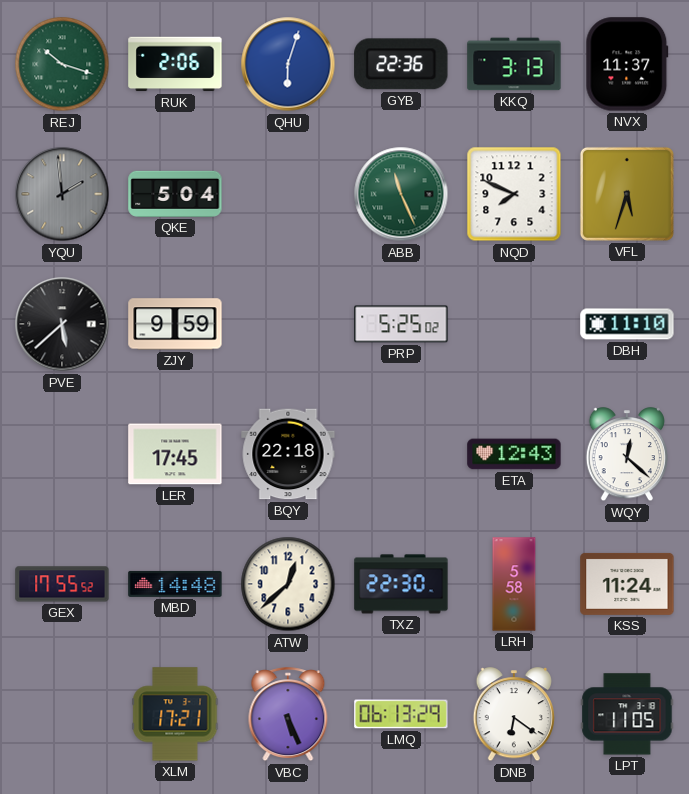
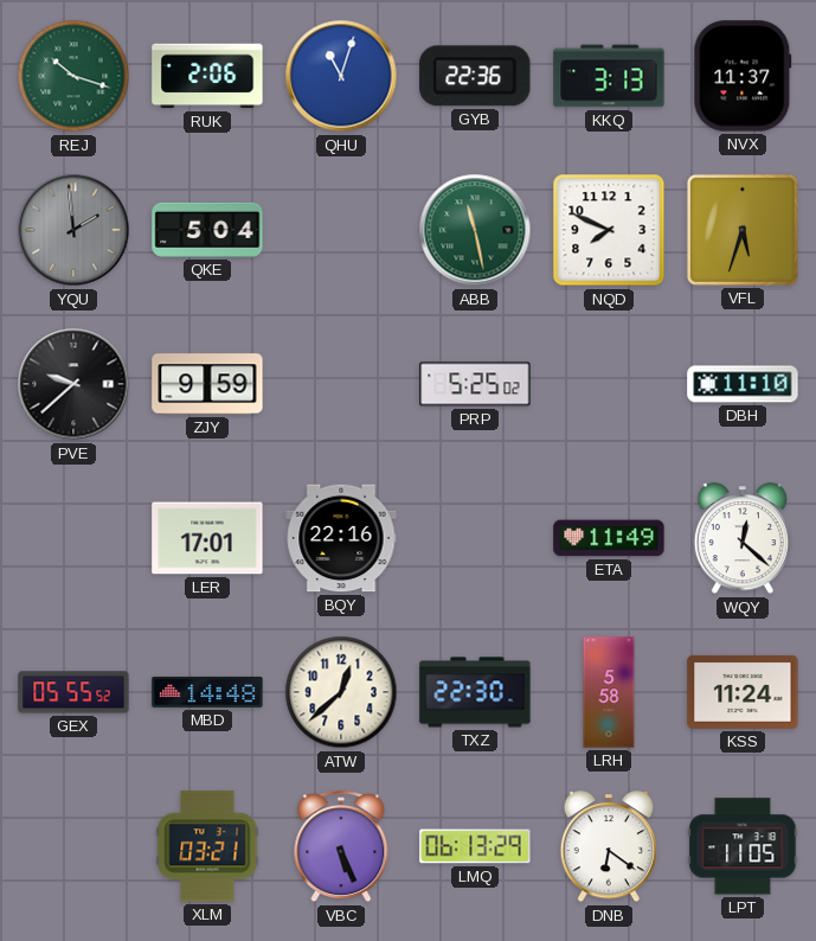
QHU: 6:03 -> 11:03
ABB: 11:26 -> 11:28
PVE: 5:38 -> 9:38
LER: 17:45 -> 17:01
BQY: 22:18 -> 22:16
ETA: 12:43 -> 11:49
GEX: 17:55 -> 05:55
XLM: 17:21 -> 03:21
